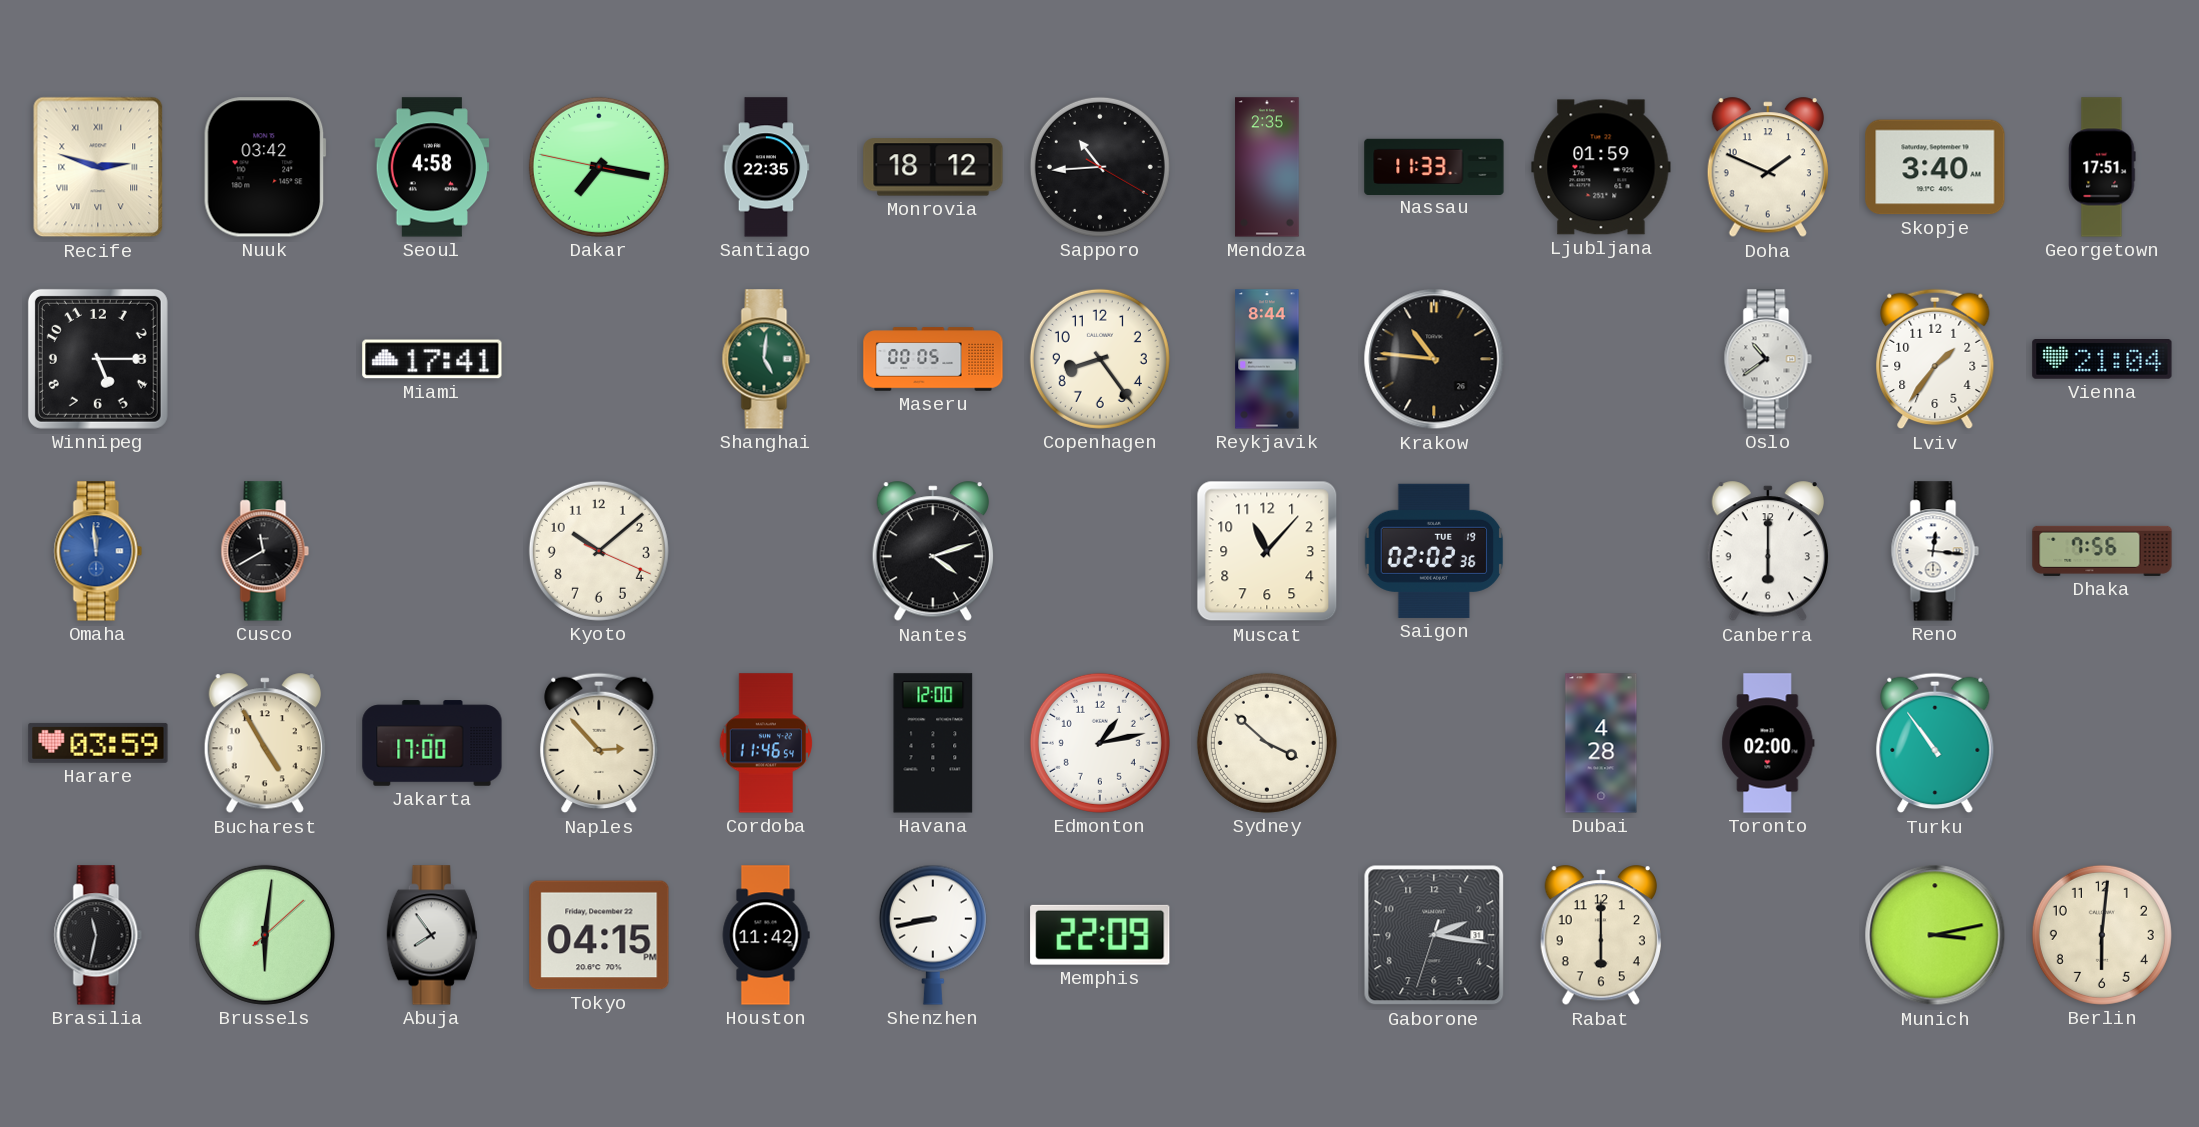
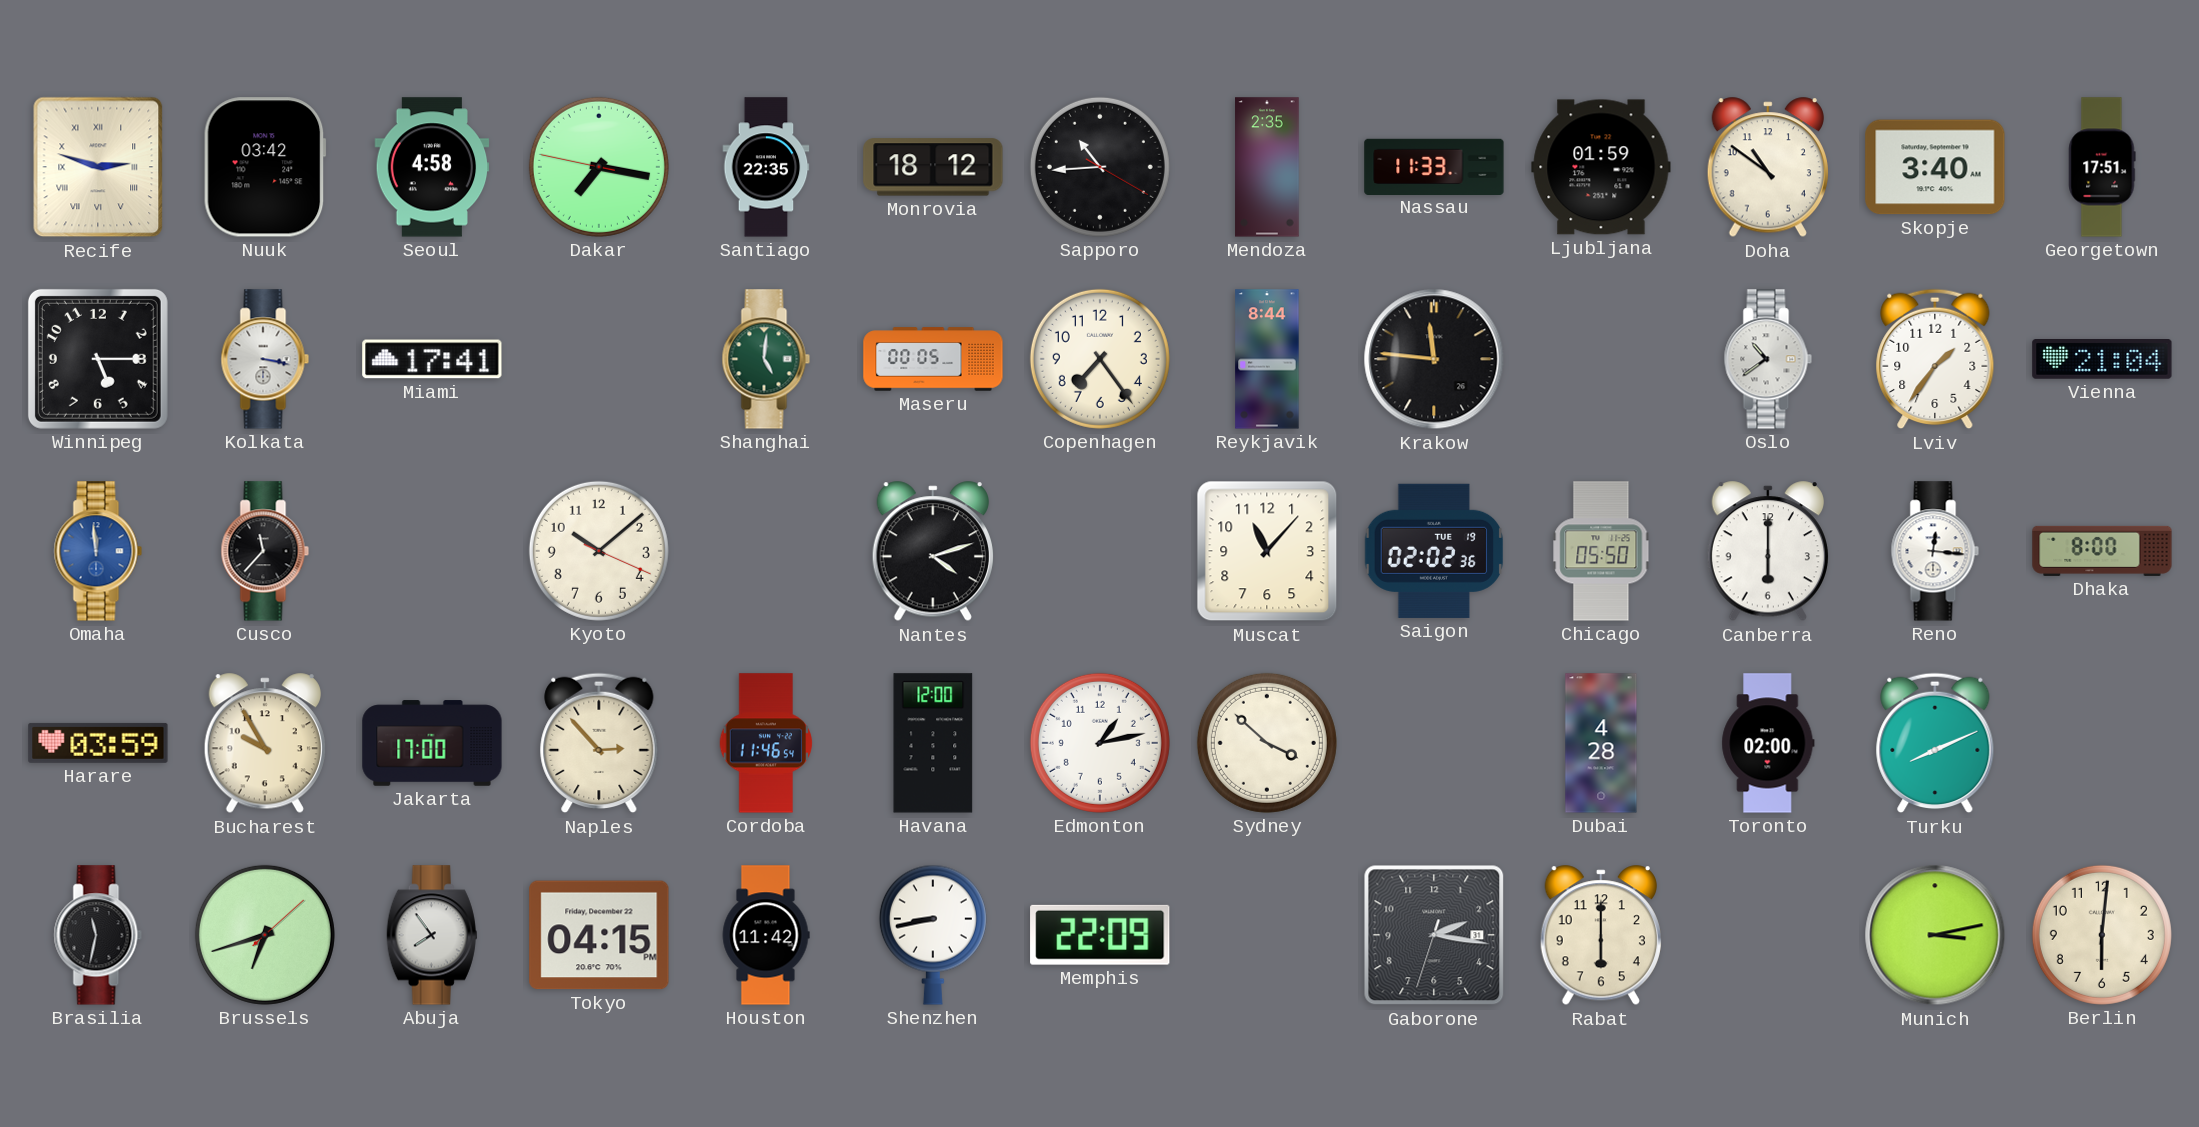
Doha: 1:49 -> 10:51
Kolkata: none -> 3:17
Copenhagen: 8:24 -> 7:24
Krakow: 10:46 -> 11:46
Cusco: 11:40 -> 11:37
Chicago: none -> 05:50
Dhaka: 7:56 -> 8:00
Bucharest: 4:55 -> 9:55
Turku: 10:54 -> 8:11
Brussels: 6:01 -> 6:42
